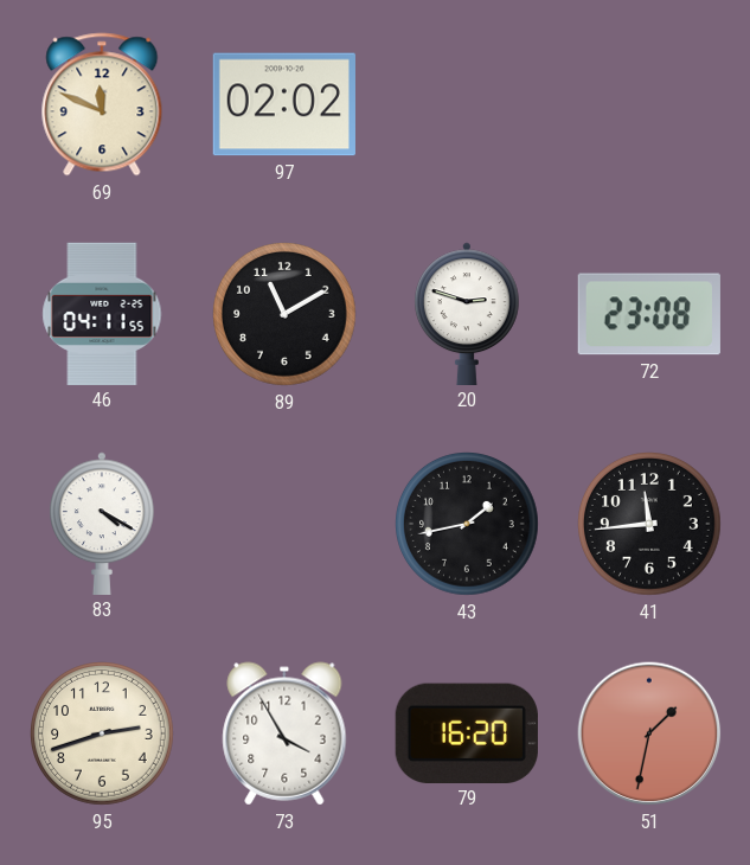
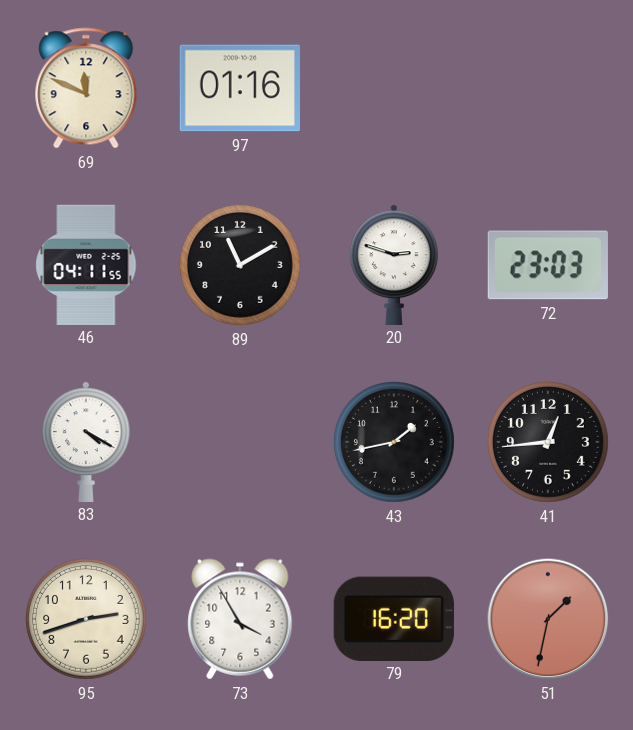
97: 02:02 -> 01:16
72: 23:08 -> 23:03
41: 11:44 -> 12:44
